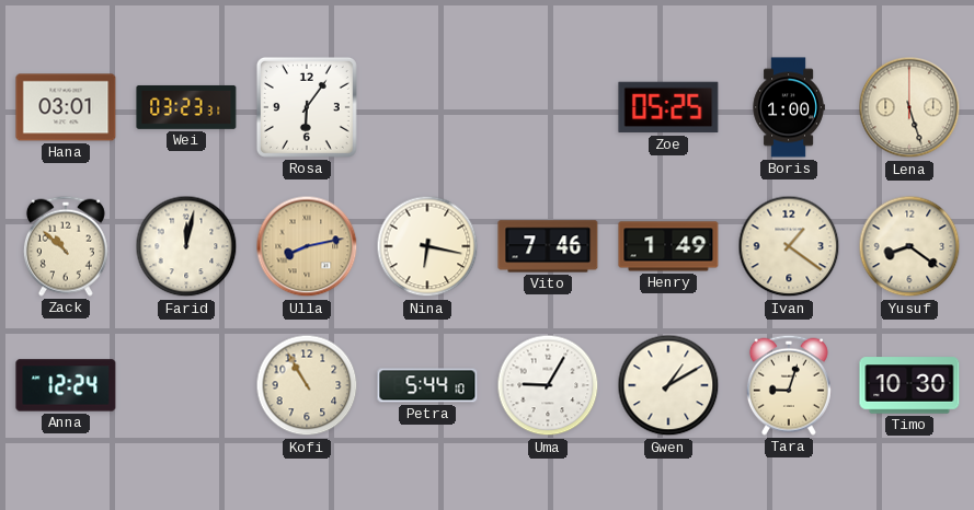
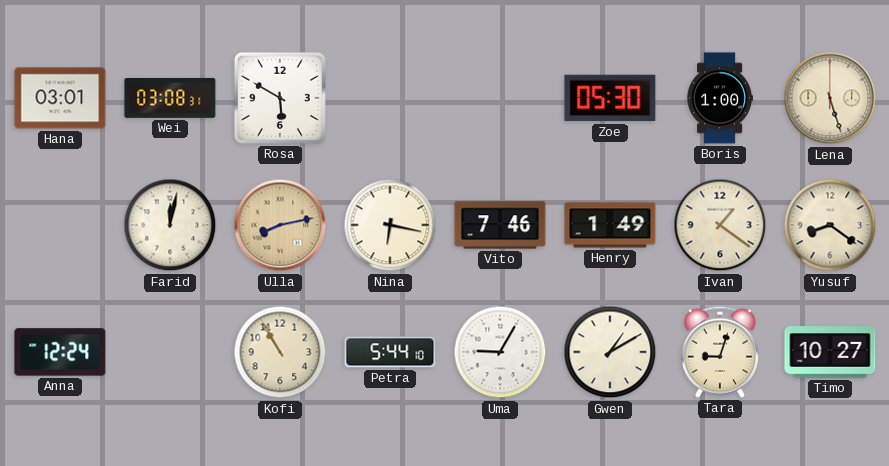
Wei: 03:23 -> 03:08
Rosa: 6:06 -> 5:50
Zoe: 05:25 -> 05:30
Zack: 10:52 -> none
Timo: 10:30 -> 10:27
